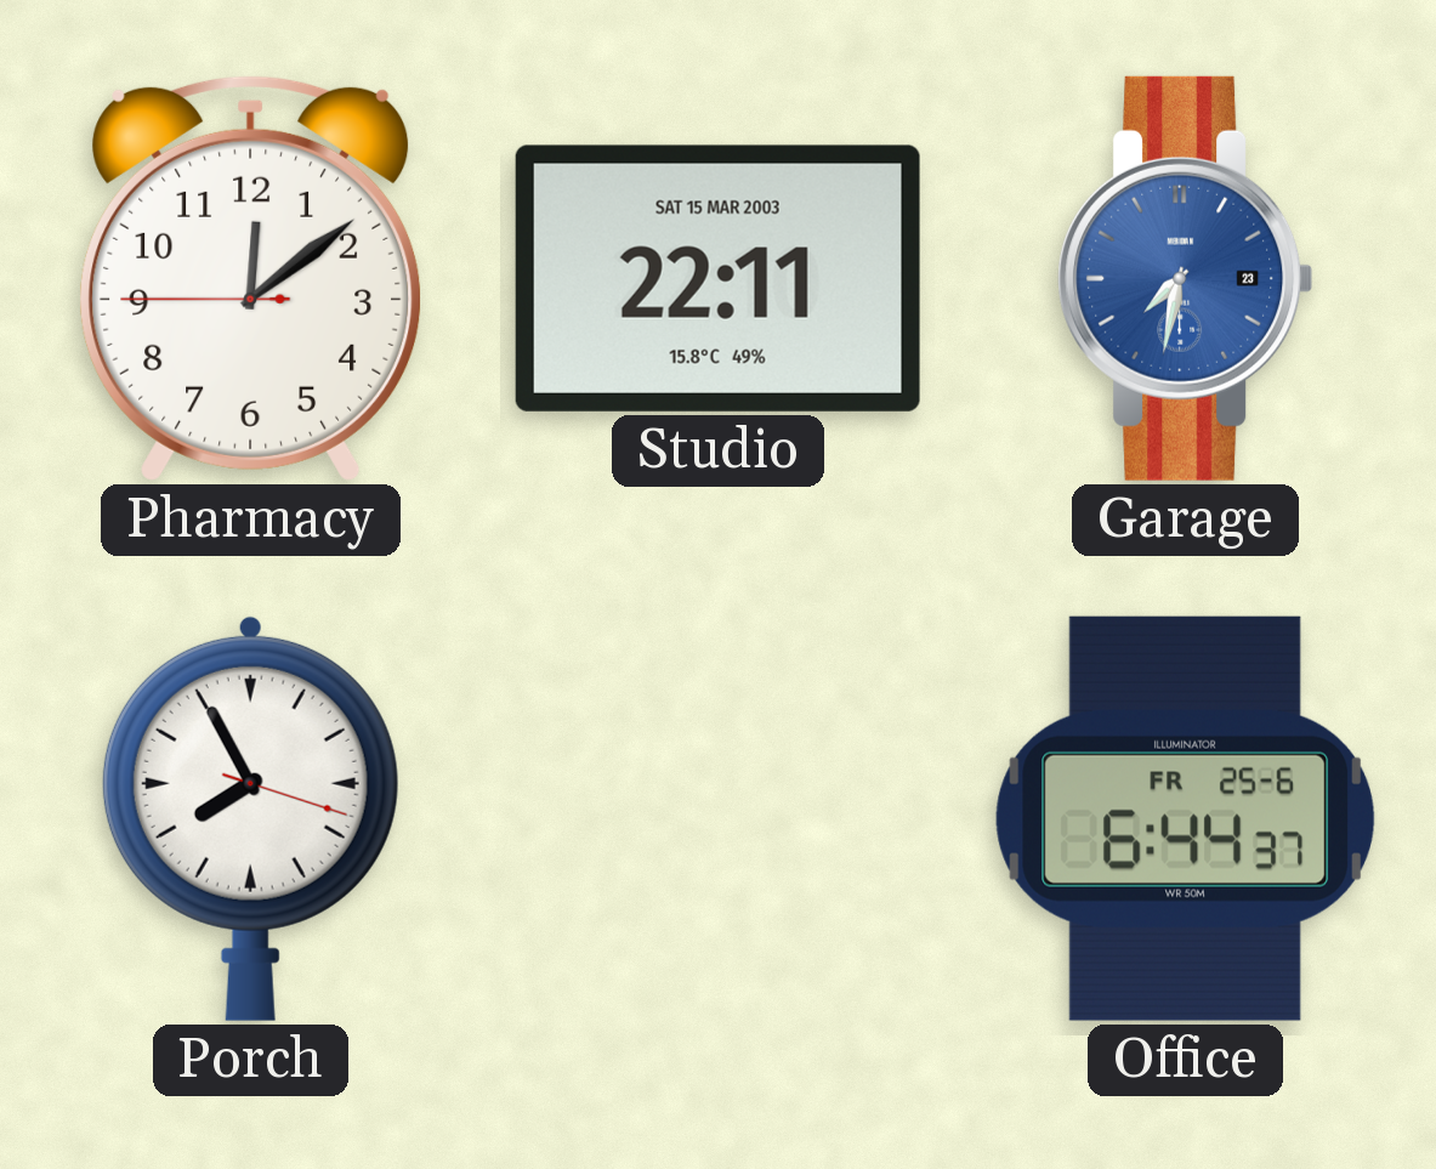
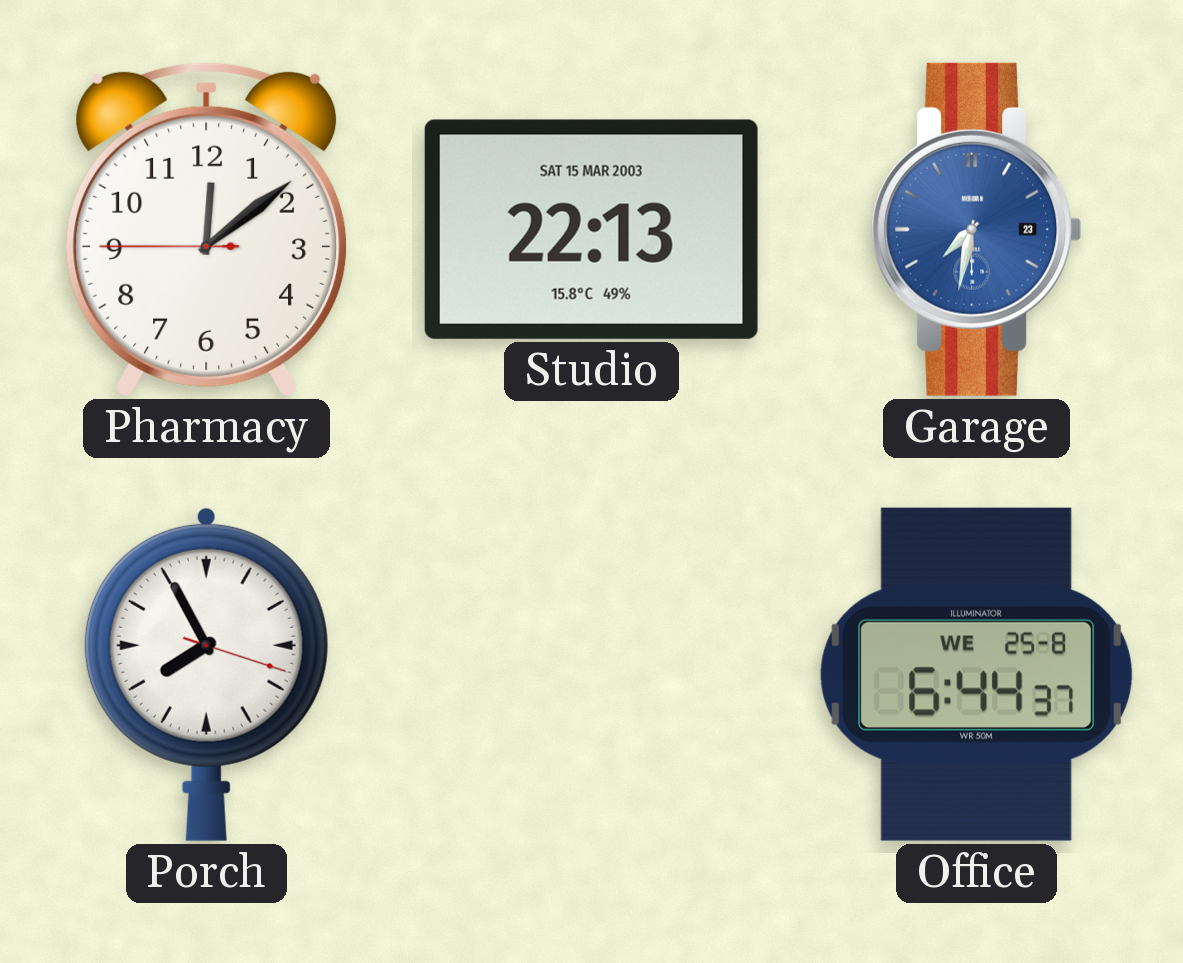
Studio: 22:11 -> 22:13
Office date: FR 25-6 -> WE 25-8
